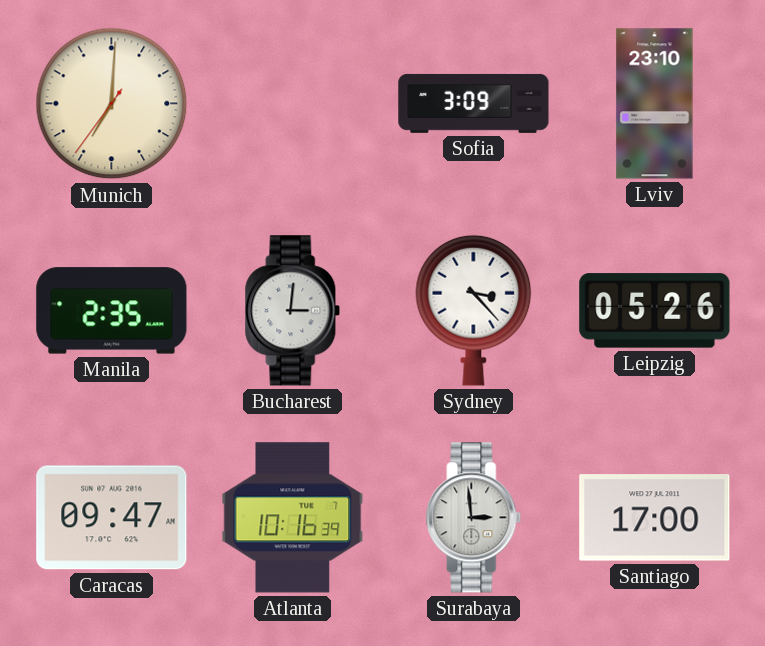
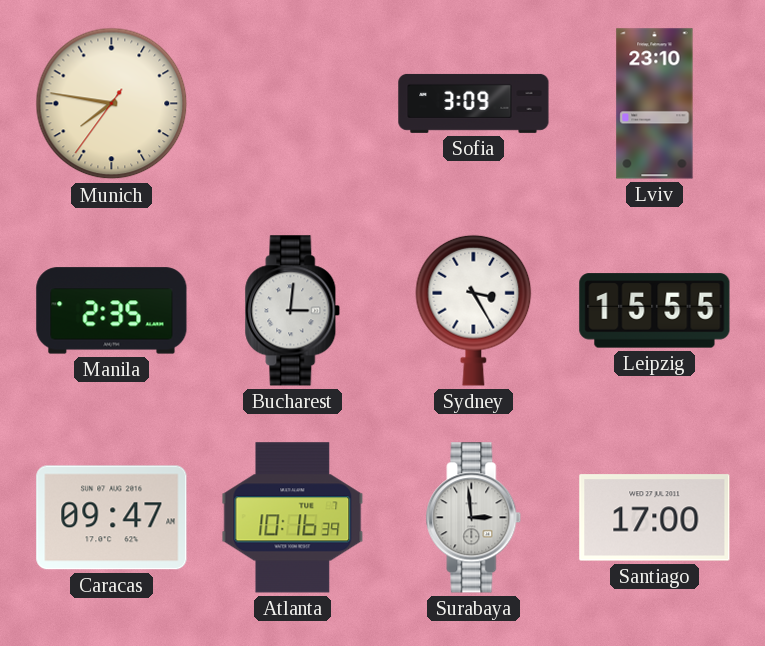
Munich: 7:00 -> 7:46
Sydney: 3:23 -> 3:25
Leipzig: 05:26 -> 15:55
